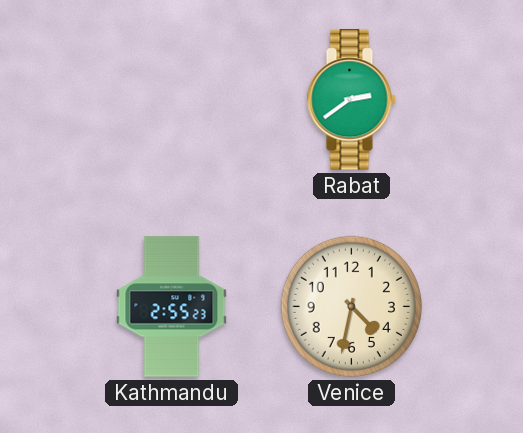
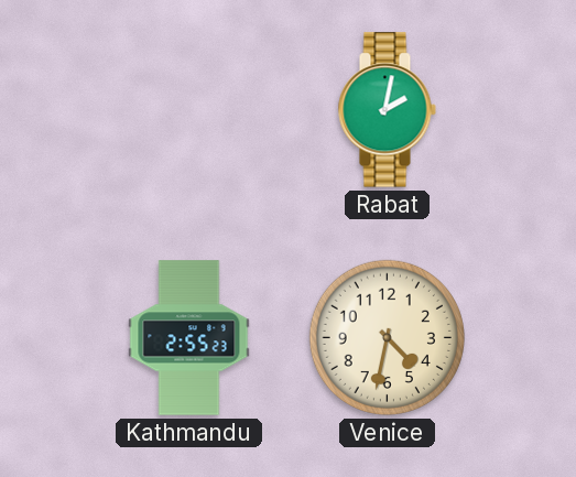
Rabat: 2:39 -> 2:02
